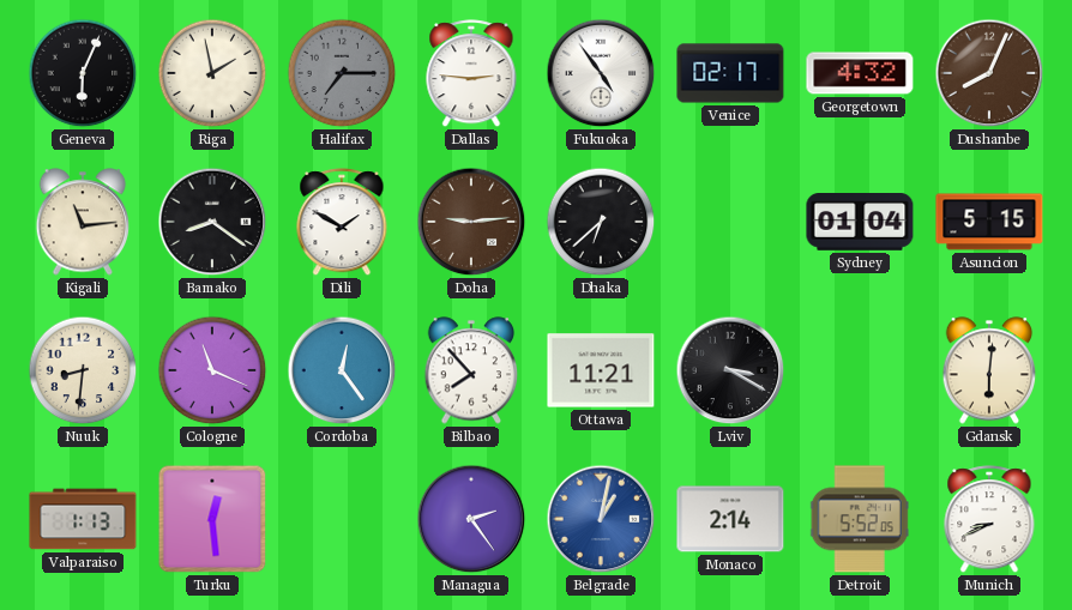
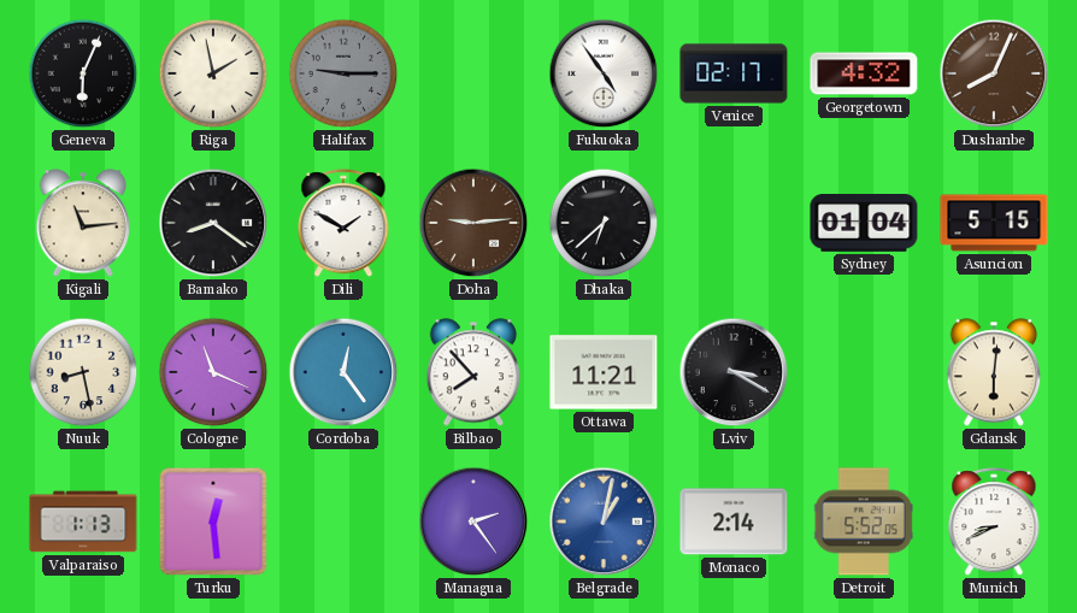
Halifax: 7:15 -> 9:15
Dallas: 2:46 -> none
Nuuk: 8:31 -> 8:28
